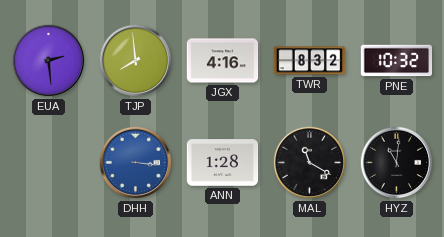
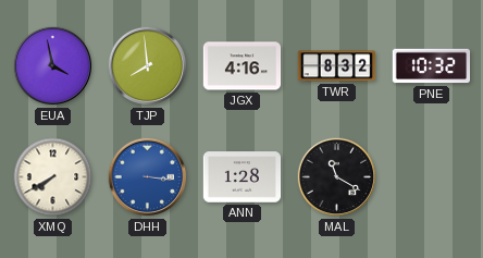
EUA: 2:29 -> 3:58
XMQ: none -> 7:40
HYZ: 11:01 -> none
